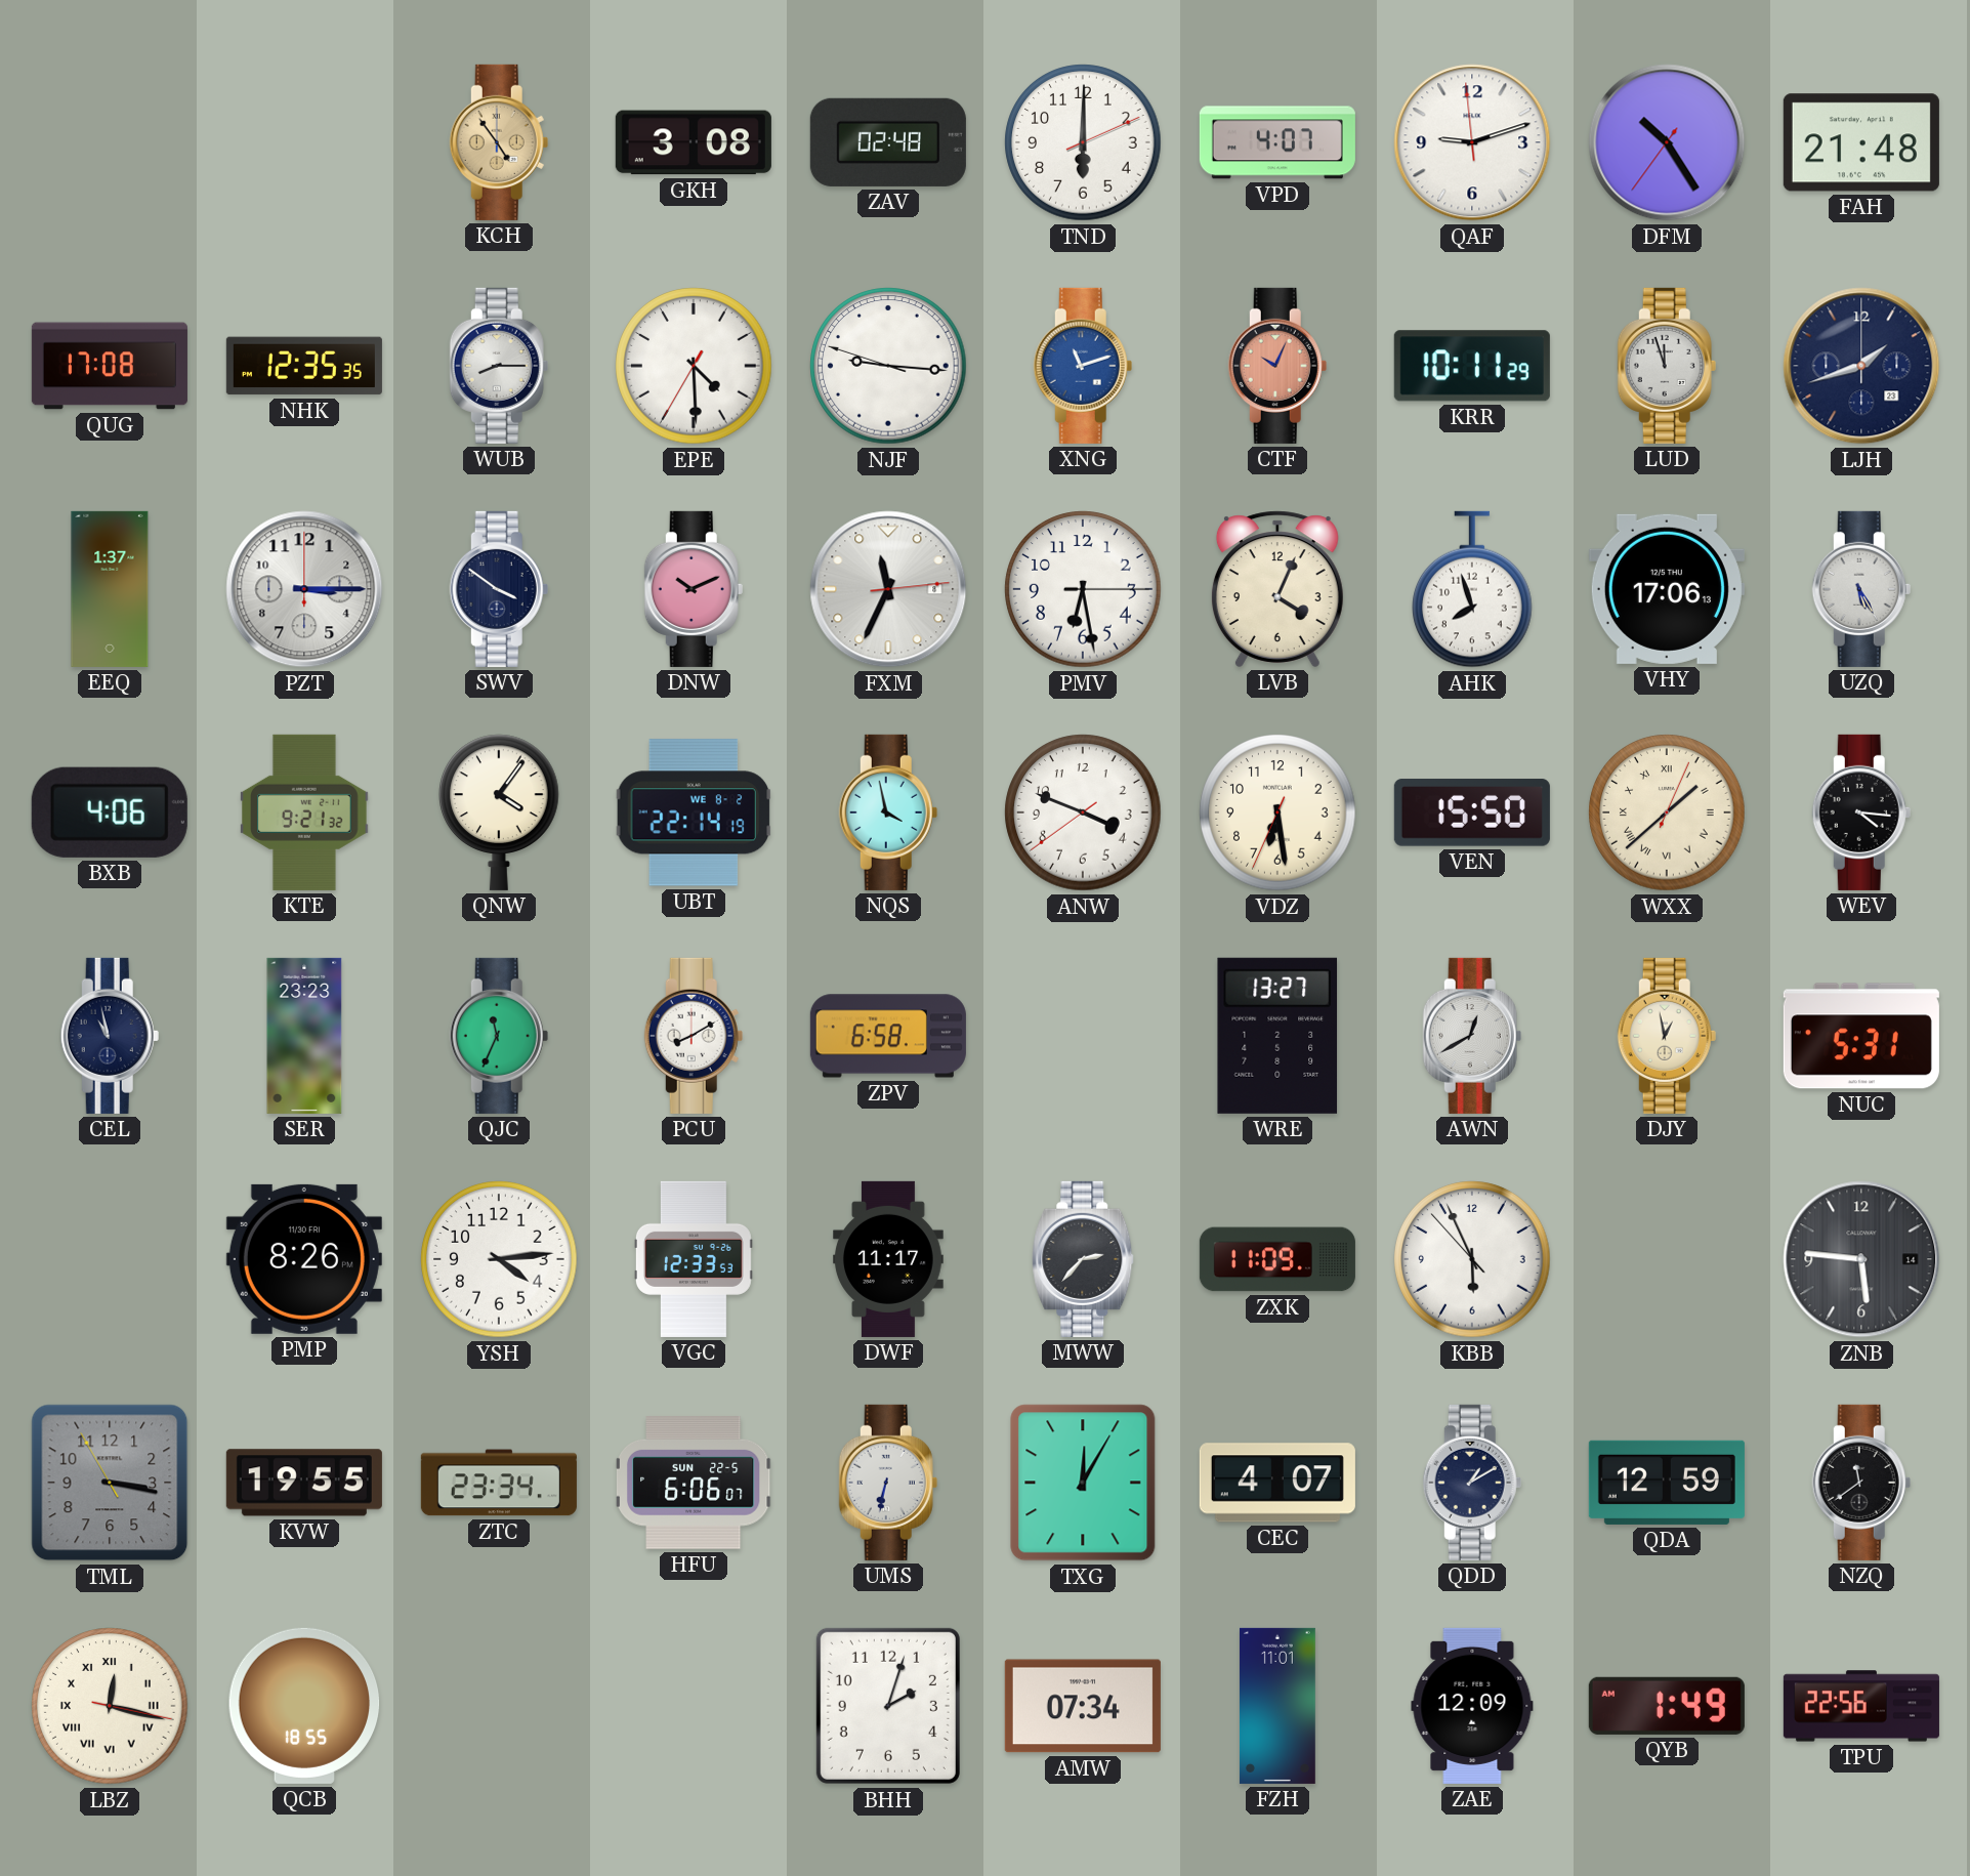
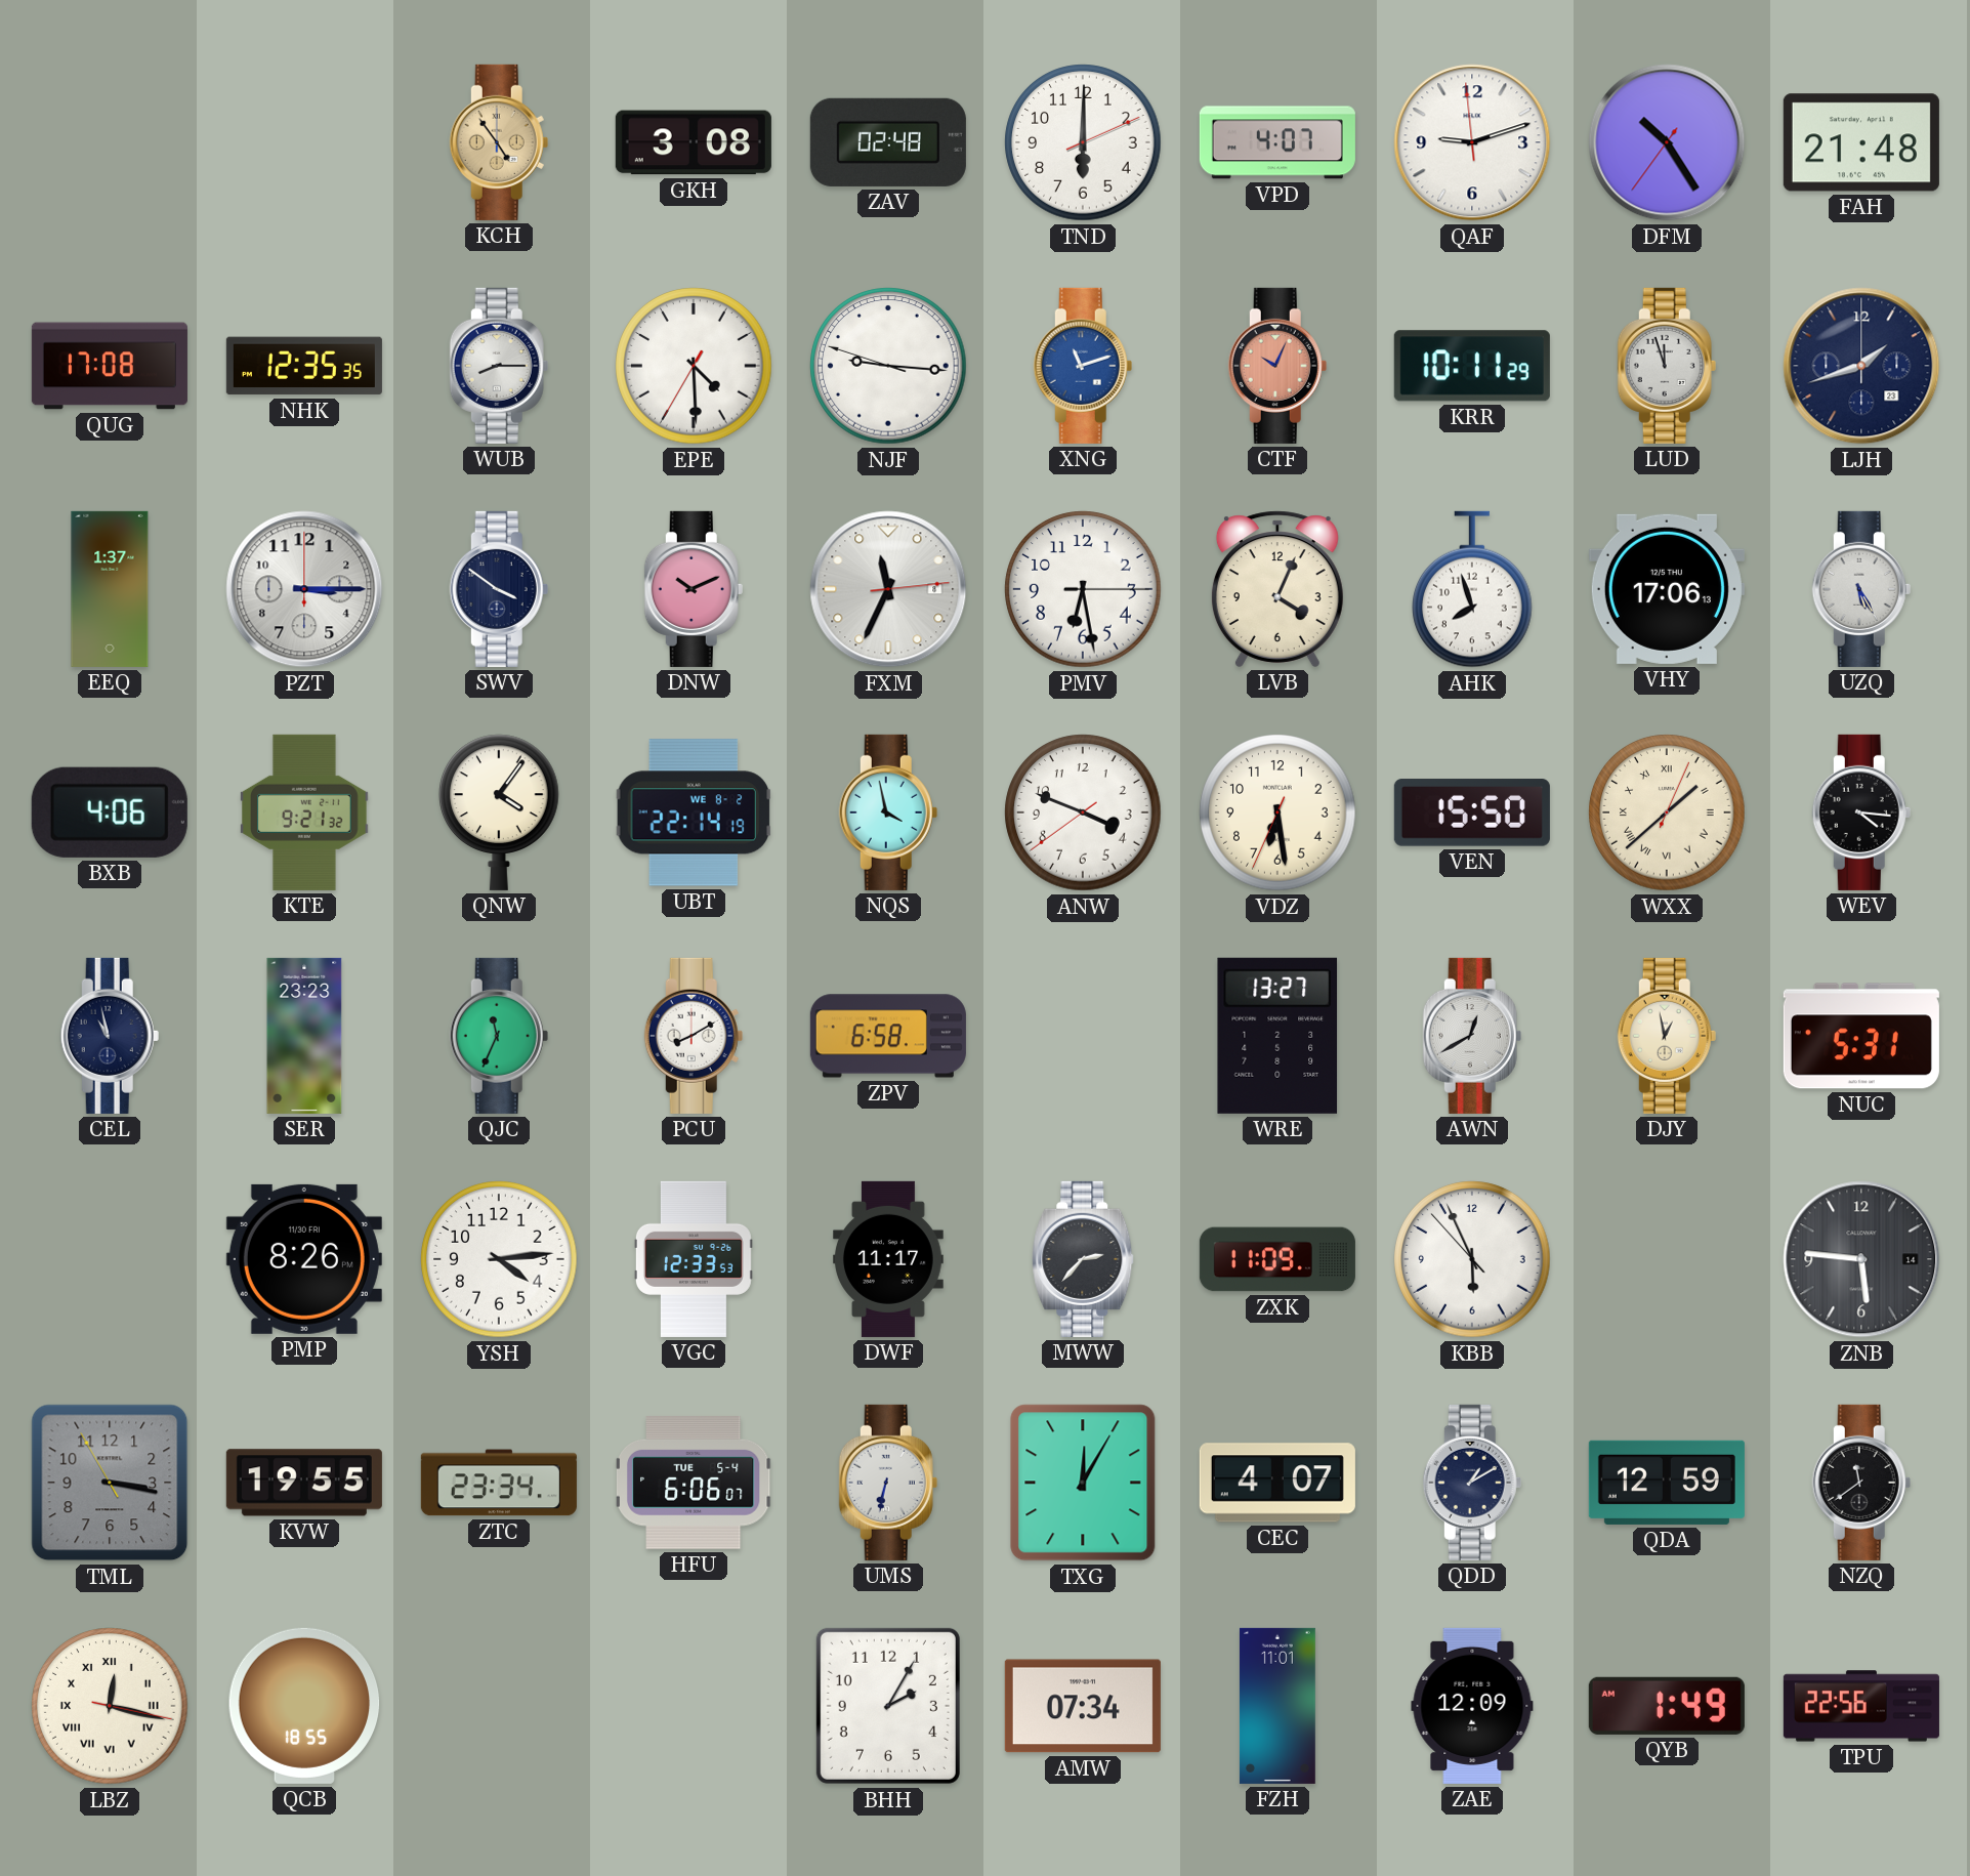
HFU date: SUN 22-5 -> TUE 5-4
BHH: 2:03 -> 2:05
